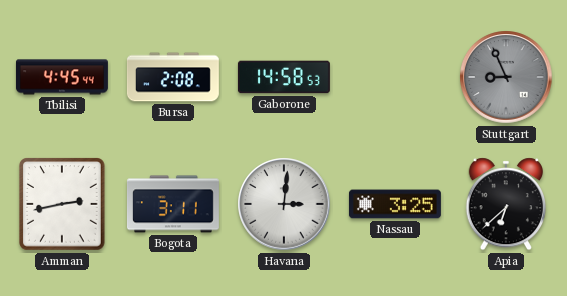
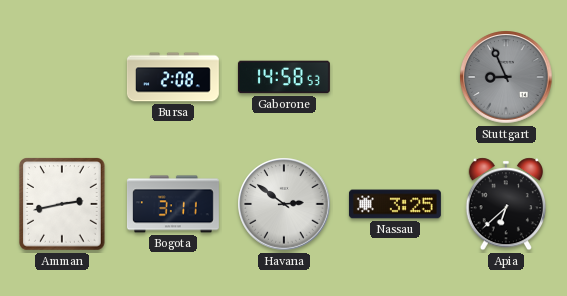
Tbilisi: 4:45 -> none
Havana: 3:01 -> 2:51
